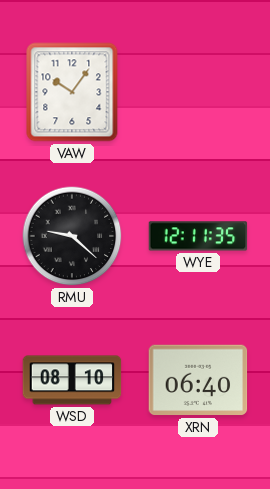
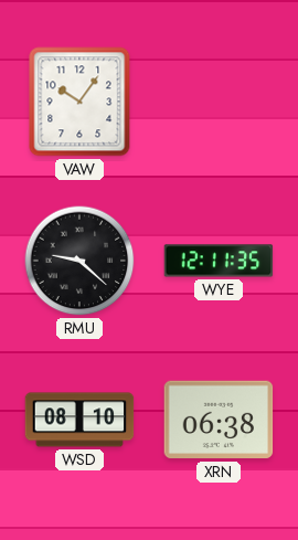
XRN: 06:40 -> 06:38
